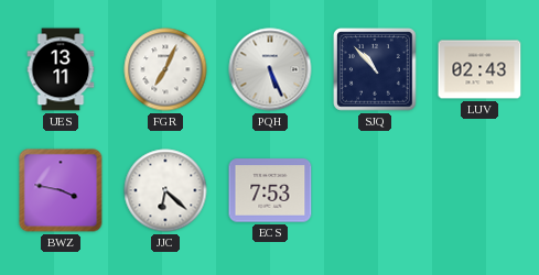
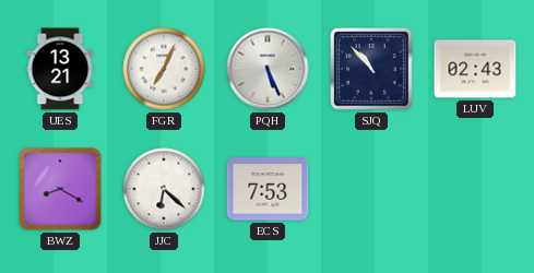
UES: 13:11 -> 13:21
BWZ: 3:47 -> 8:20
